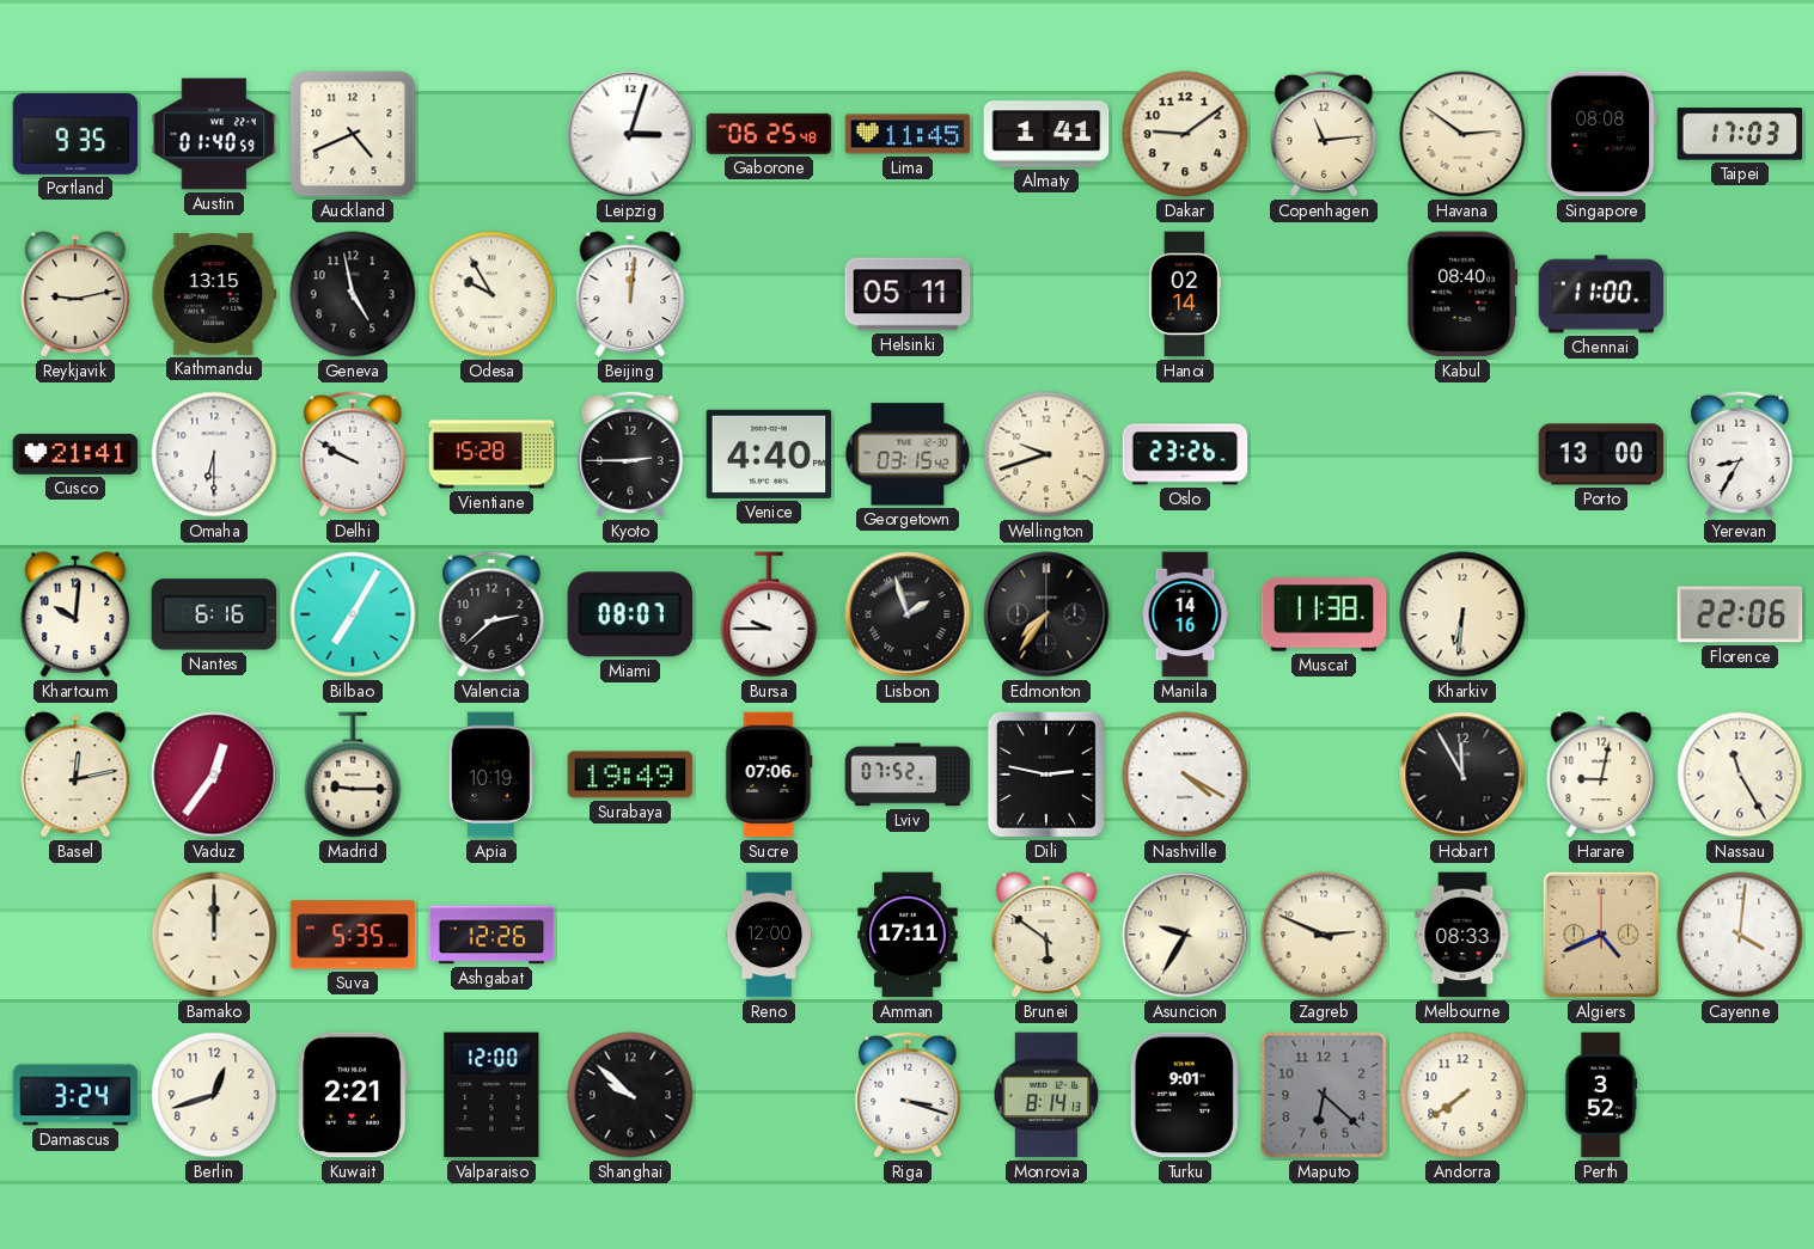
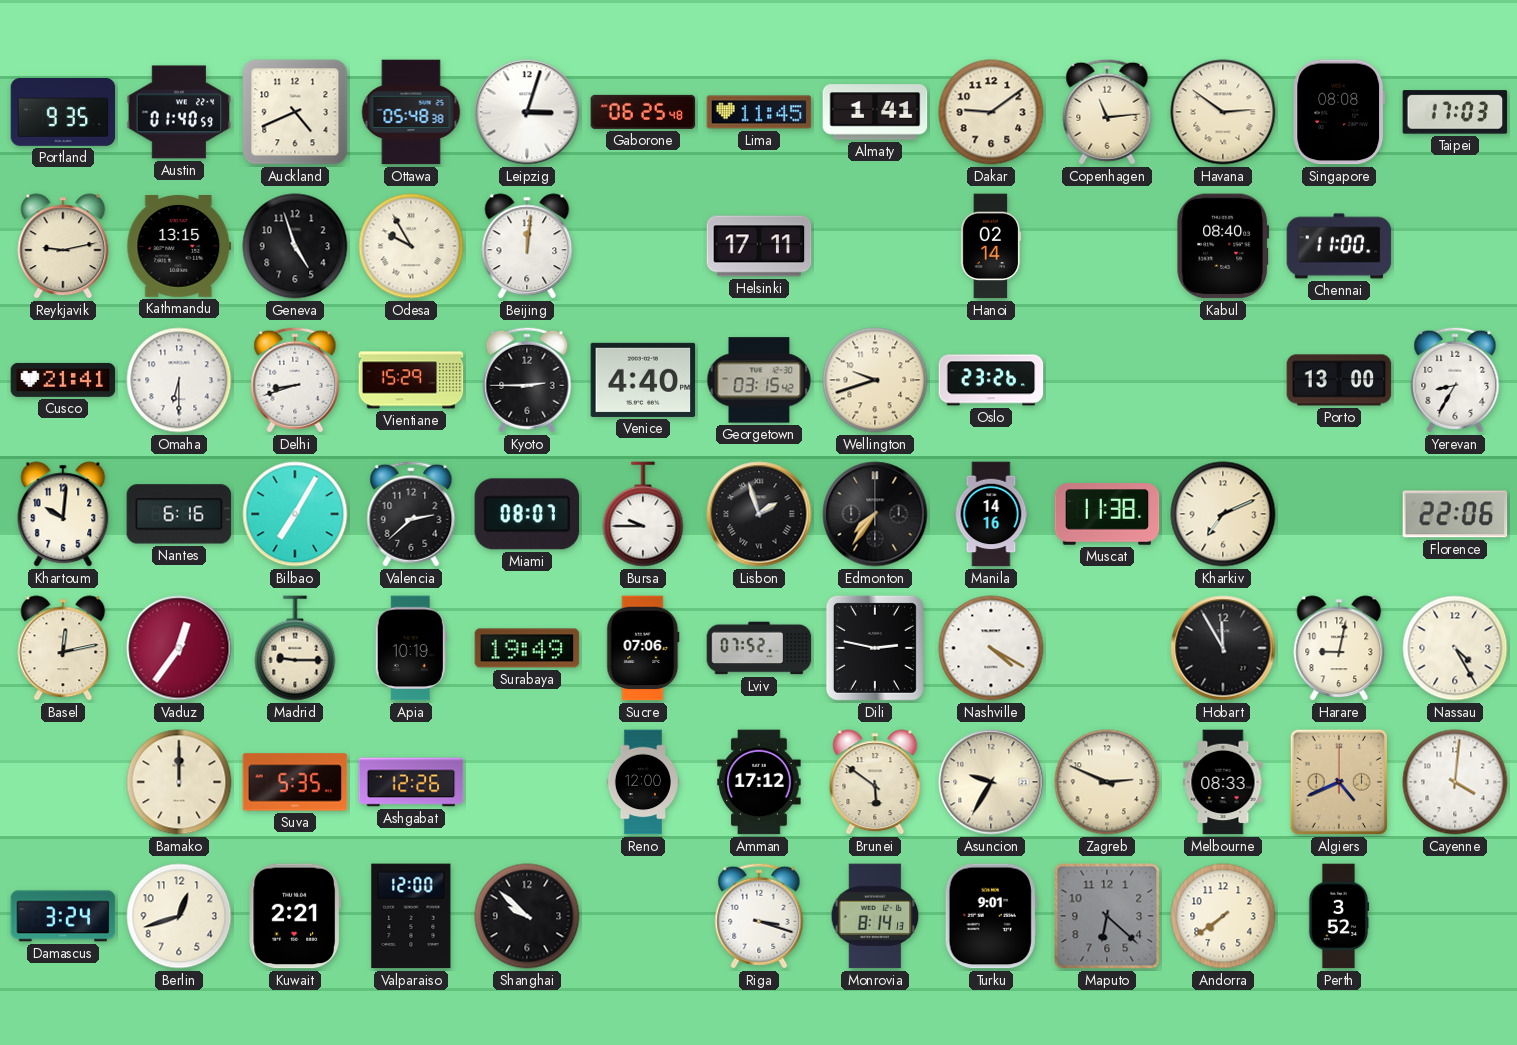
Ottawa: none -> 05:48
Geneva: 4:58 -> 4:57
Helsinki: 05:11 -> 17:11
Delhi: 9:50 -> 8:42
Vientiane: 15:28 -> 15:29
Kharkiv: 6:31 -> 7:11
Nassau: 11:25 -> 4:25
Amman: 17:11 -> 17:12
